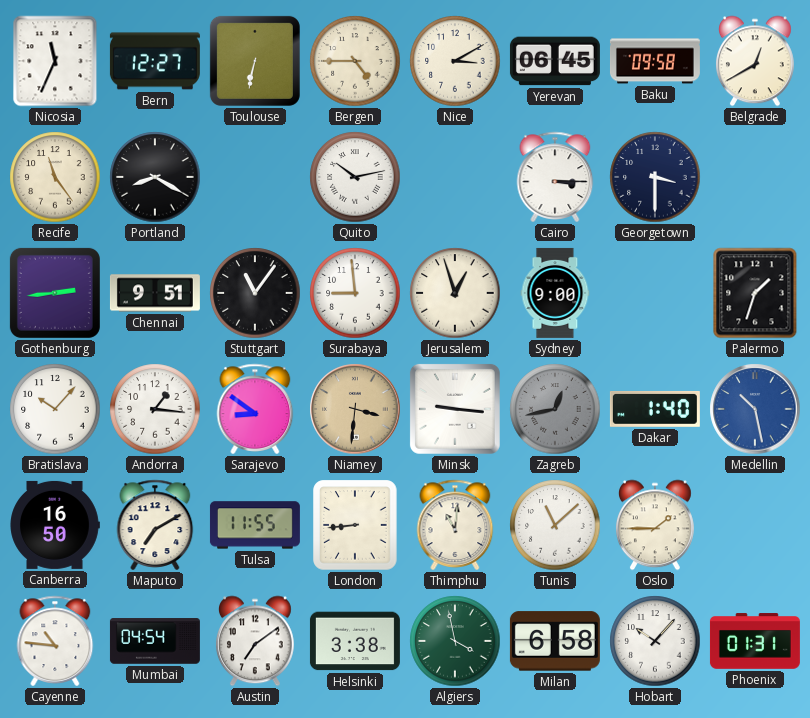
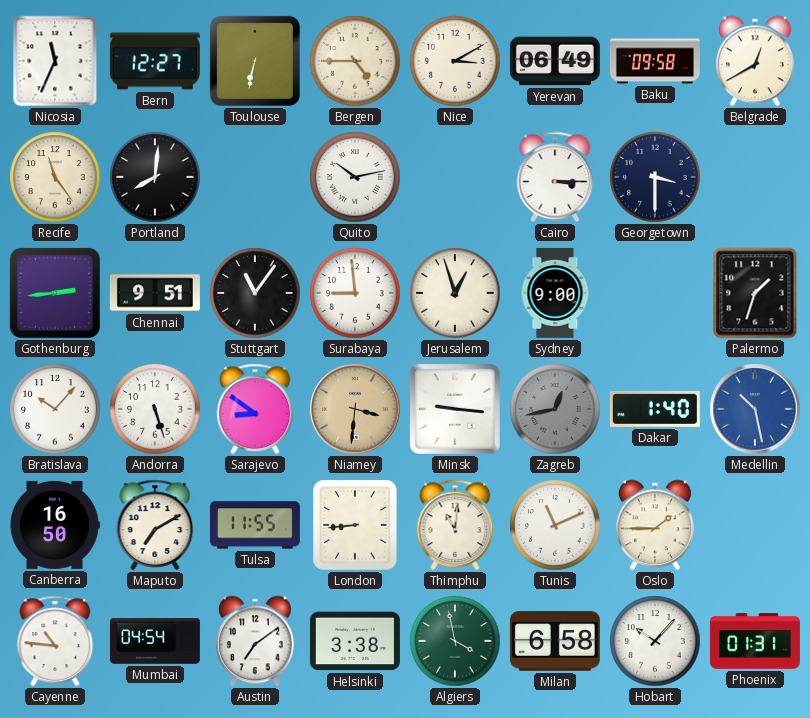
Yerevan: 06:45 -> 06:49
Portland: 8:20 -> 8:01
Andorra: 1:16 -> 5:27
Tunis: 11:08 -> 11:11
